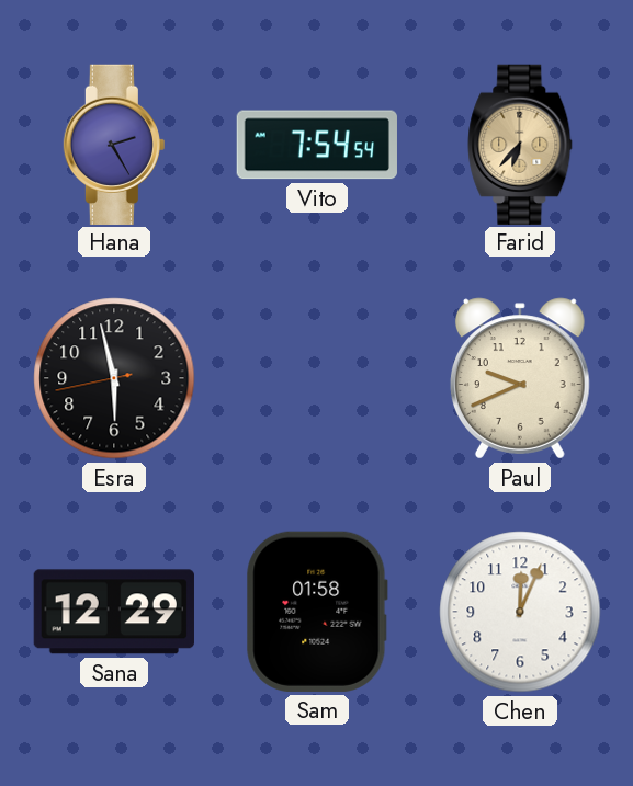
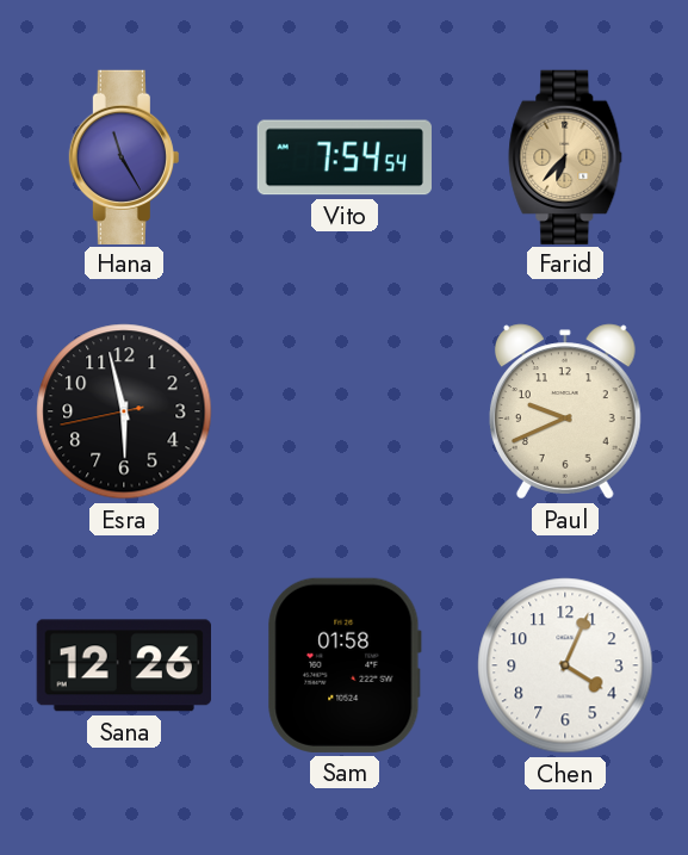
Hana: 2:25 -> 11:25
Sana: 12:29 -> 12:26
Chen: 12:04 -> 4:04
